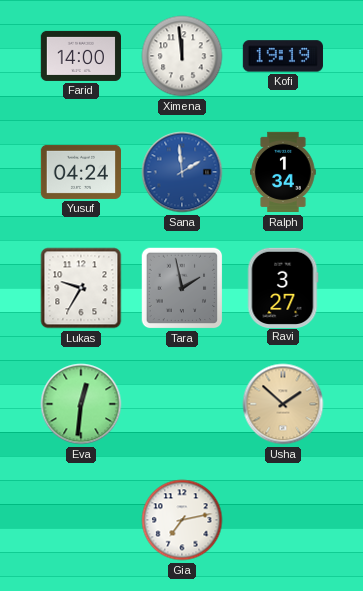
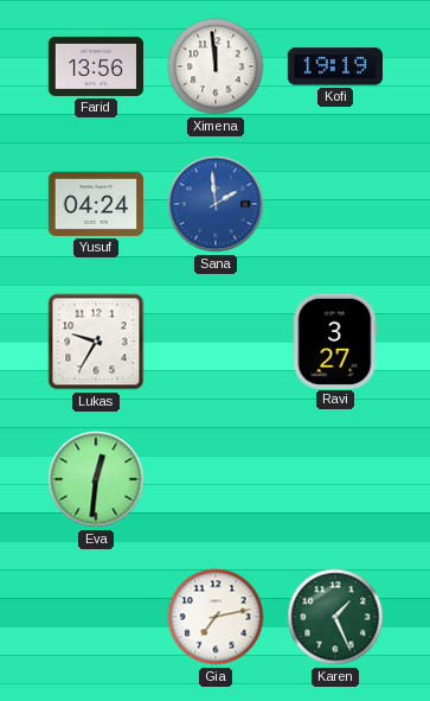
Farid: 14:00 -> 13:56
Ralph: 1:34 -> none
Tara: 1:58 -> none
Usha: 1:52 -> none
Karen: none -> 1:26
